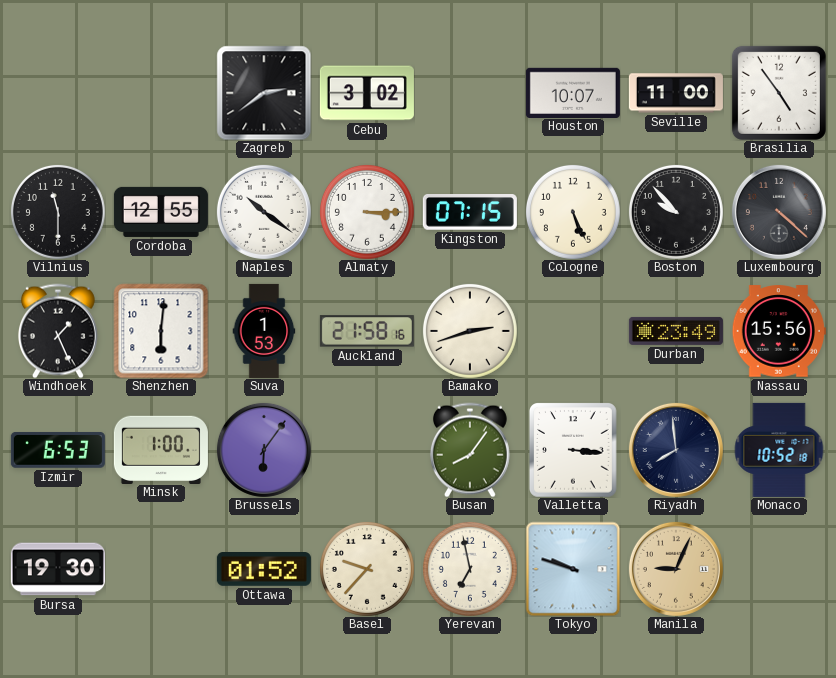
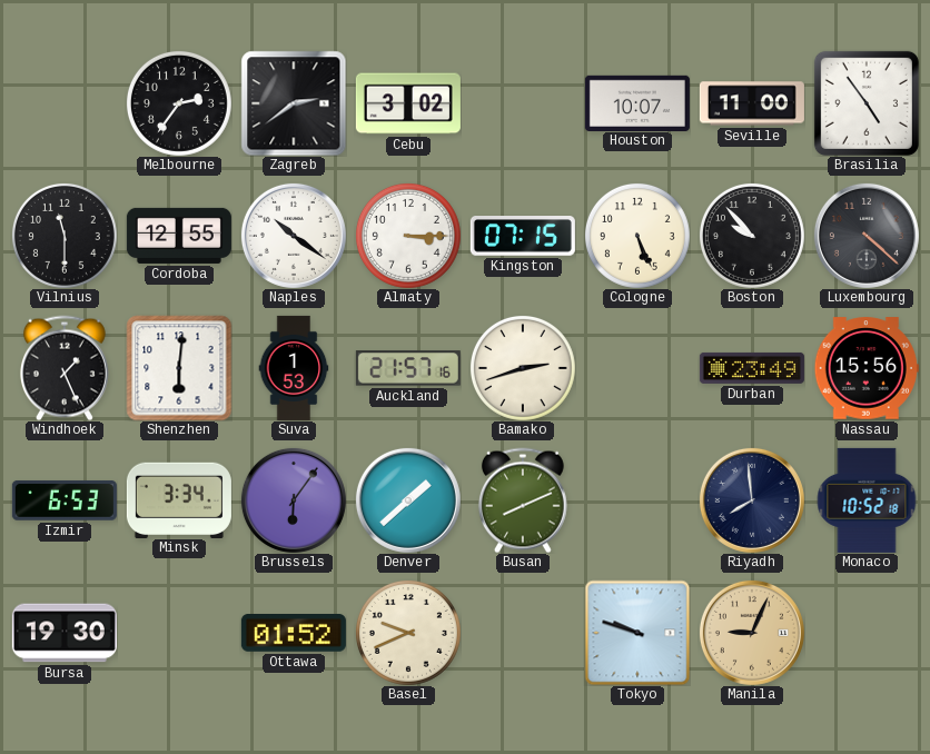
Melbourne: none -> 2:36
Auckland: 21:58 -> 21:57
Minsk: 1:00 -> 3:34
Denver: none -> 1:38
Busan: 8:06 -> 8:11
Valletta: 3:16 -> none
Basel: 9:37 -> 9:41
Yerevan: 6:58 -> none
